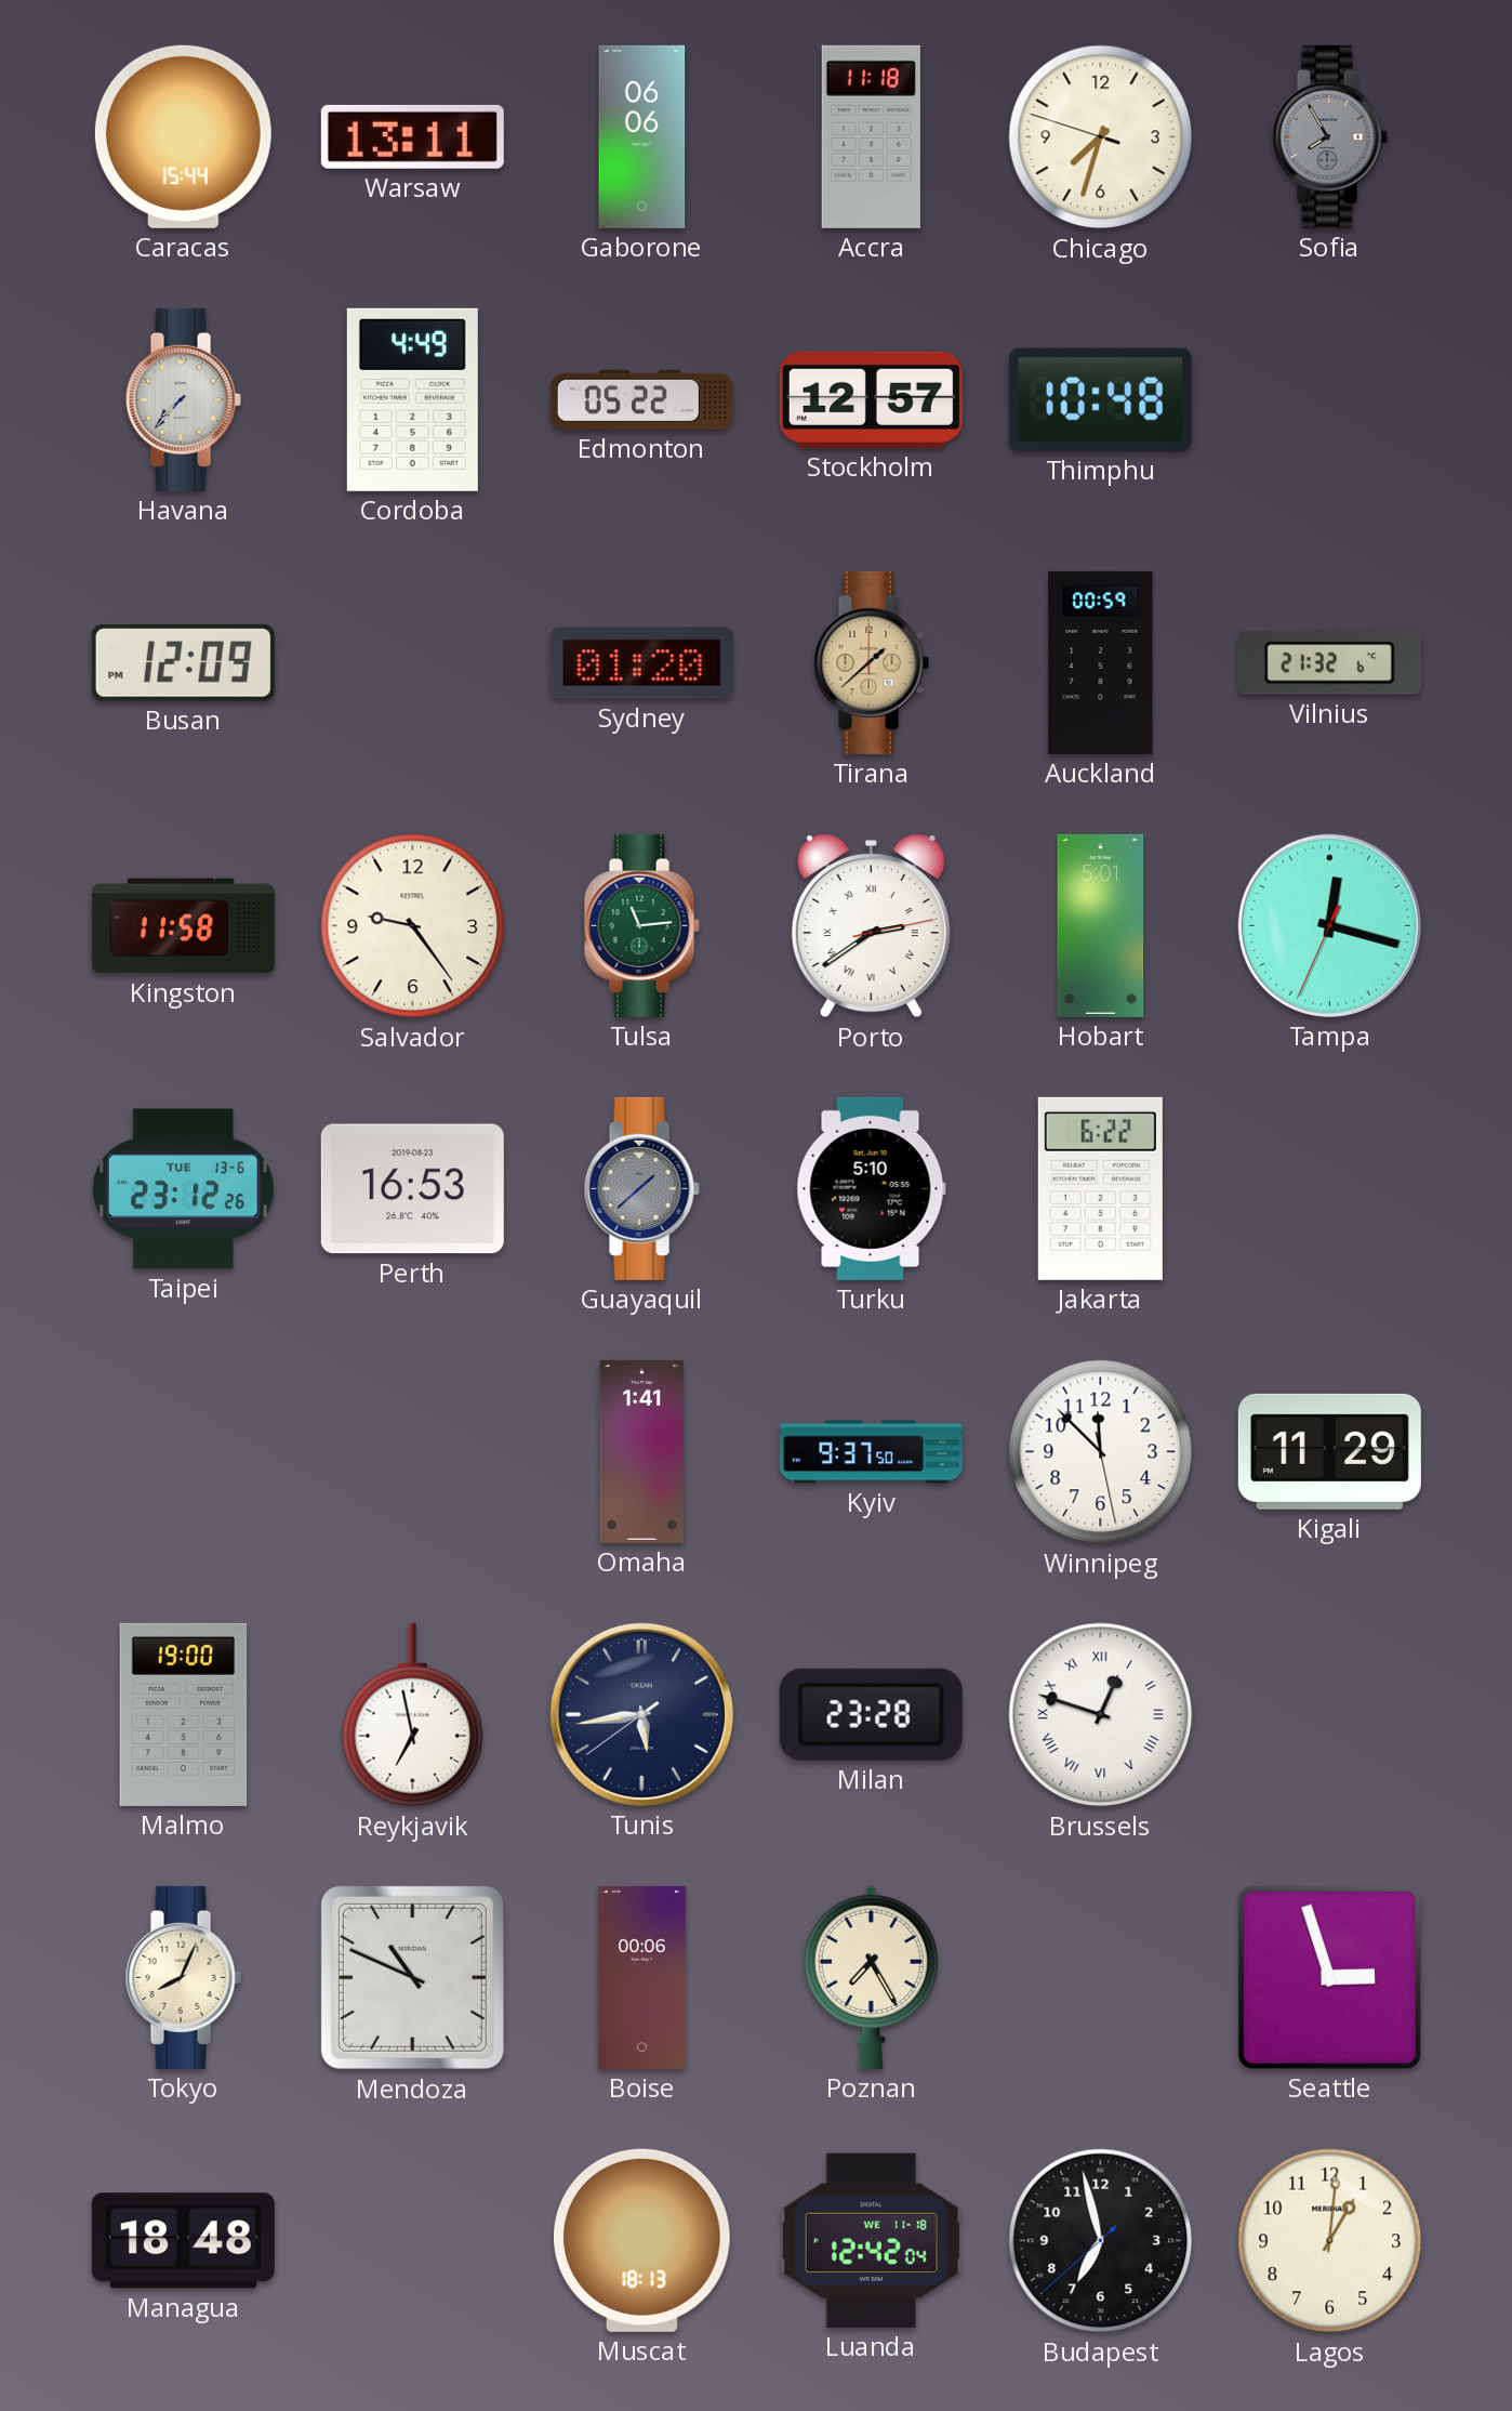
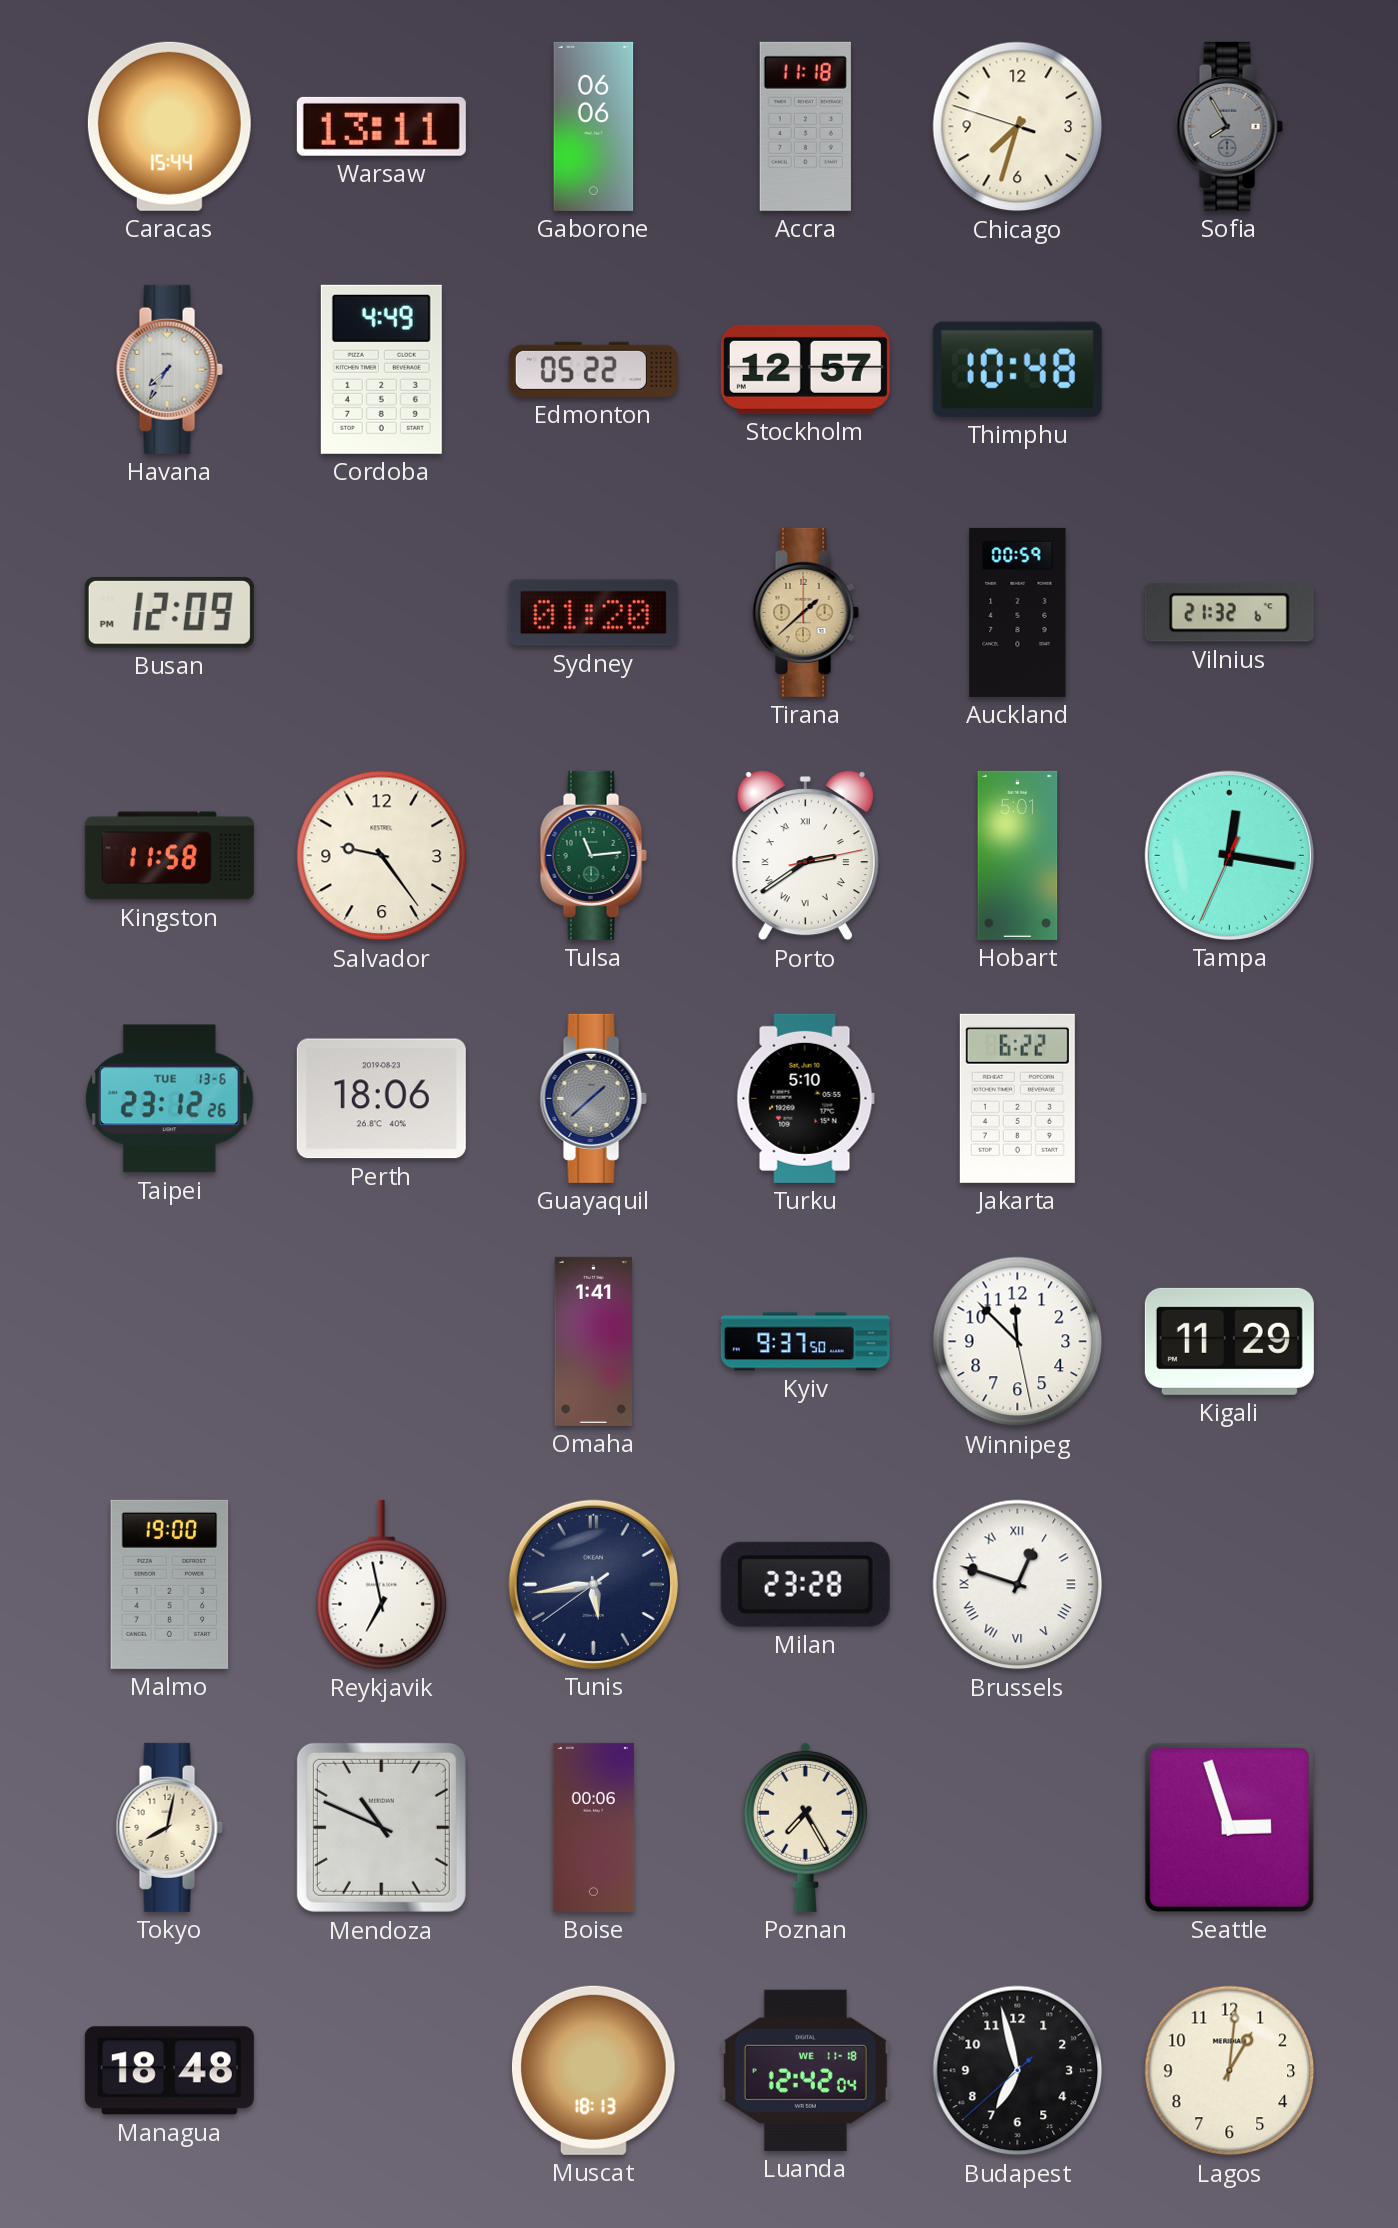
Havana: 7:37 -> 7:35
Tampa: 12:17 -> 12:16
Perth: 16:53 -> 18:06
Tokyo: 8:04 -> 8:02
